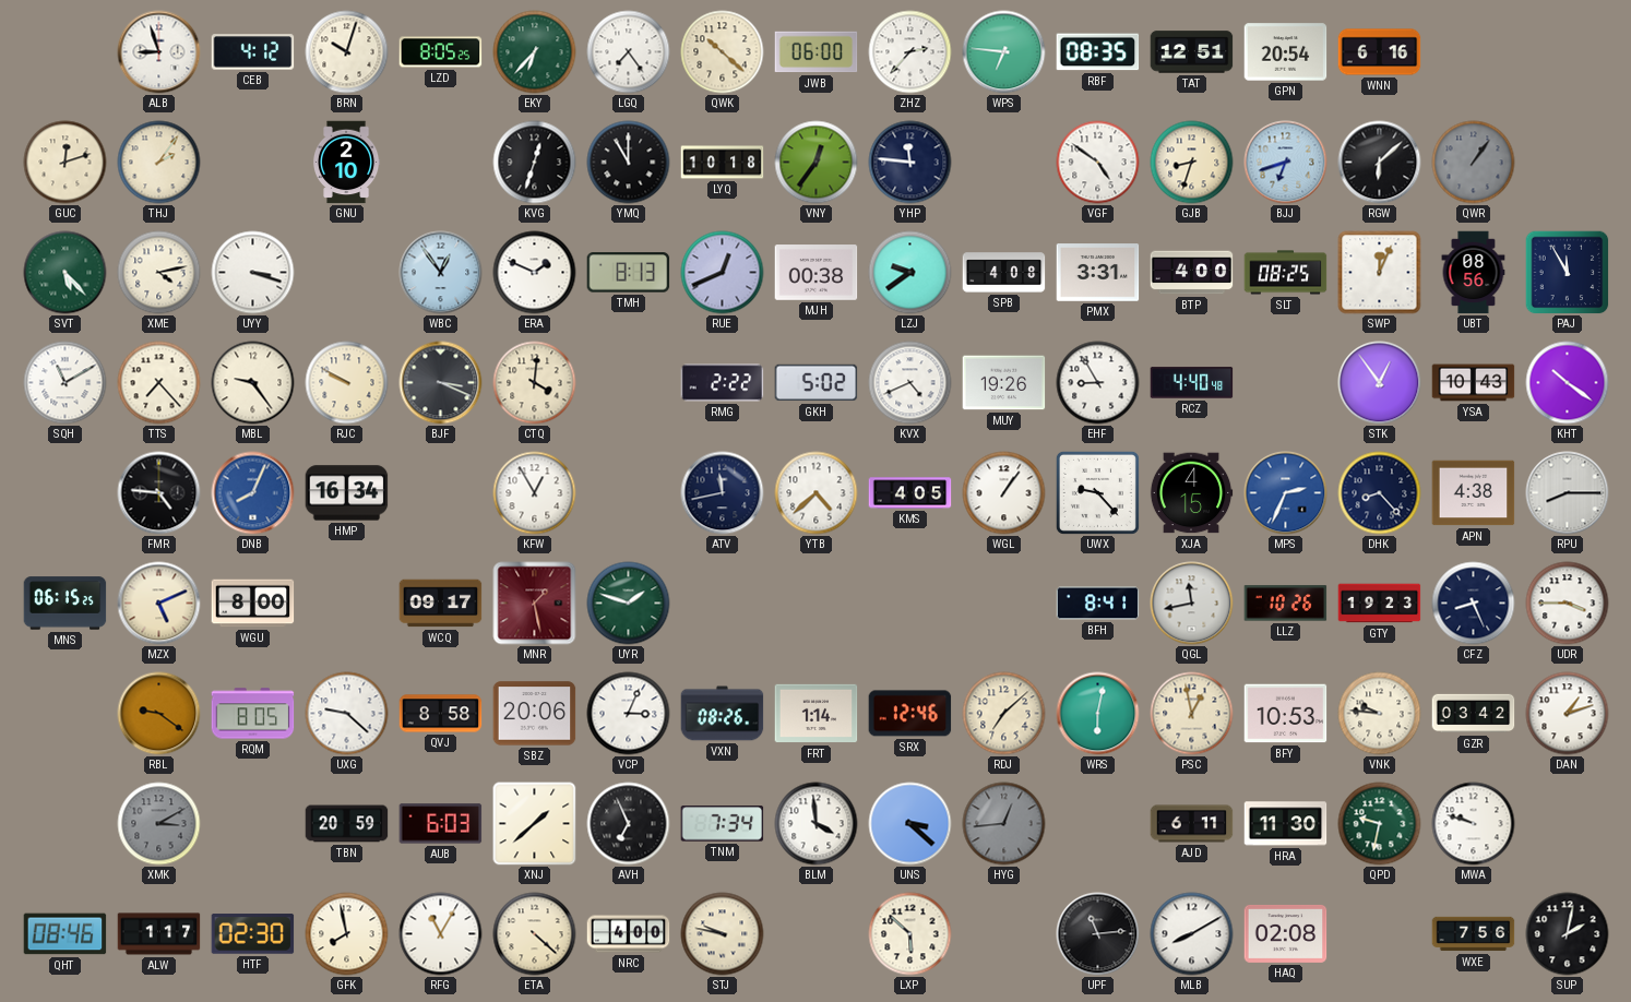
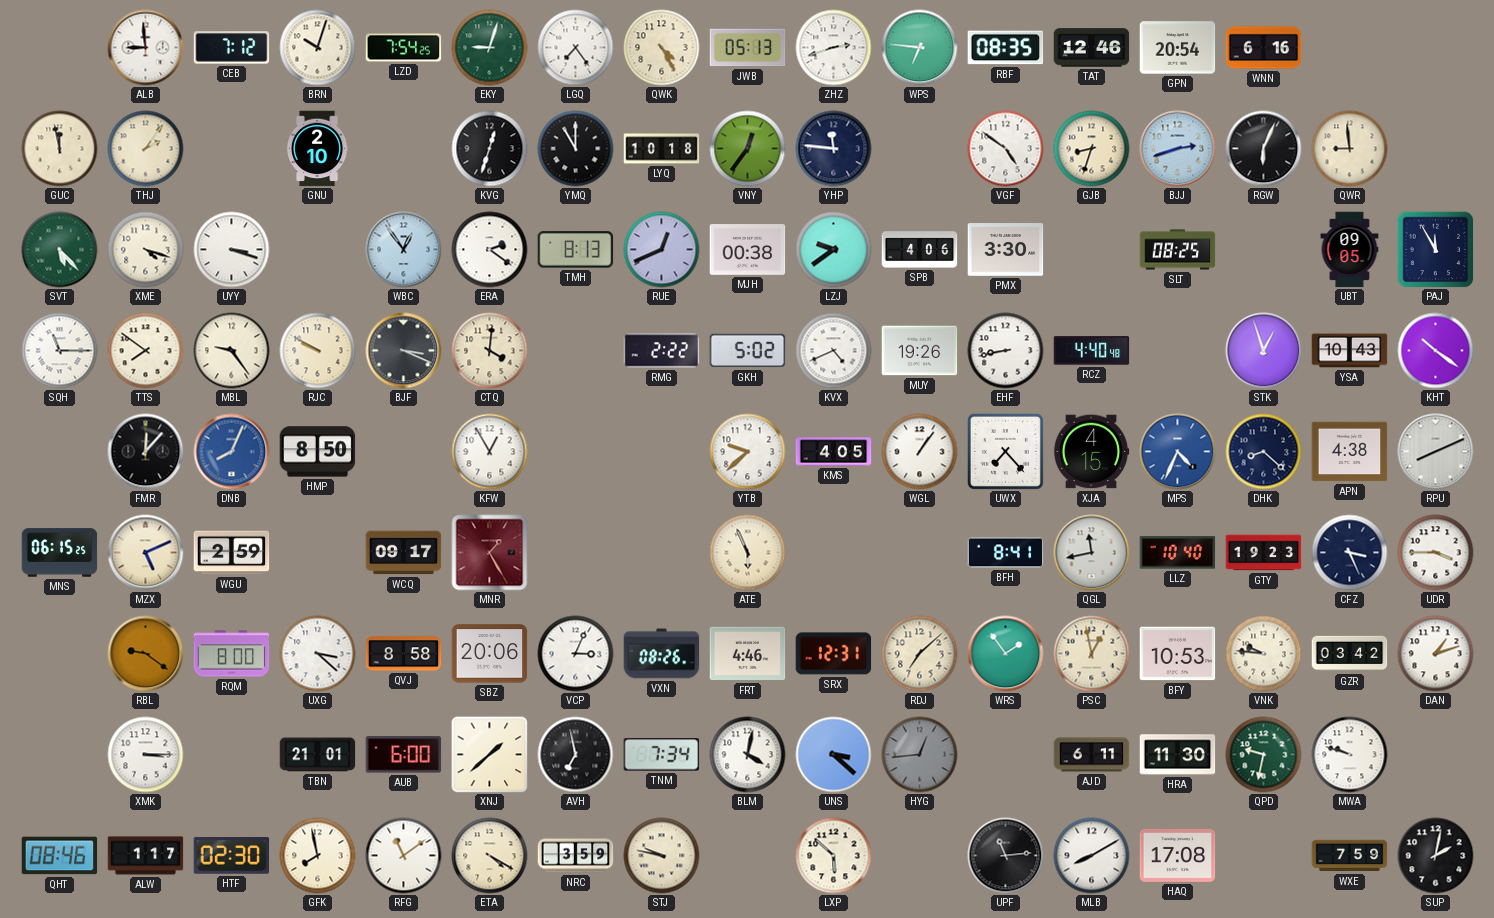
ALB: 8:57 -> 8:59
CEB: 4:12 -> 7:12
LZD: 8:05 -> 7:54
EKY: 6:37 -> 9:03
QWK: 10:22 -> 4:25
JWB: 06:00 -> 05:13
ZHZ: 2:37 -> 2:42
TAT: 12:51 -> 12:46
GUC: 12:12 -> 11:58
BJJ: 6:42 -> 2:42
RGW: 6:08 -> 6:04
QWR: 1:06 -> 8:59
QWR dial: grey -> cream
XME: 4:13 -> 4:18
ERA: 1:49 -> 2:21
SPB: 4:08 -> 4:06
PMX: 3:31 -> 3:30
BTP: 4:00 -> none
SWP: 12:04 -> none
UBT: 08:56 -> 09:05
SQH: 11:10 -> 11:15
TTS: 7:23 -> 7:51
EHF: 8:55 -> 8:43
STK: 12:54 -> 12:57
FMR: 4:46 -> 12:07
HMP: 16:34 -> 8:50
ATV: 11:43 -> none
YTB: 4:38 -> 9:38
UWX: 9:23 -> 7:23
MPS: 2:34 -> 4:34
DHK: 8:23 -> 8:22
RPU: 8:15 -> 8:11
WGU: 8:00 -> 2:59
MNR: 1:28 -> 1:25
UYR: 1:48 -> none
ATE: none -> 5:56
LLZ: 10:26 -> 10:40
CFZ: 8:26 -> 3:26
RQM: 8:05 -> 8:00
UXG: 9:22 -> 3:22
FRT: 1:14 -> 4:46
SRX: 12:46 -> 12:31
WRS: 6:02 -> 1:54
XMK: 3:10 -> 3:15
XMK dial: grey -> white
TBN: 20:59 -> 21:01
AUB: 6:03 -> 6:00
AVH: 6:56 -> 6:58
BLM: 3:59 -> 4:02
RFG: 11:05 -> 11:09
ETA: 4:22 -> 4:20
NRC: 4:00 -> 3:59
HAQ: 02:08 -> 17:08
WXE: 7:56 -> 7:59
